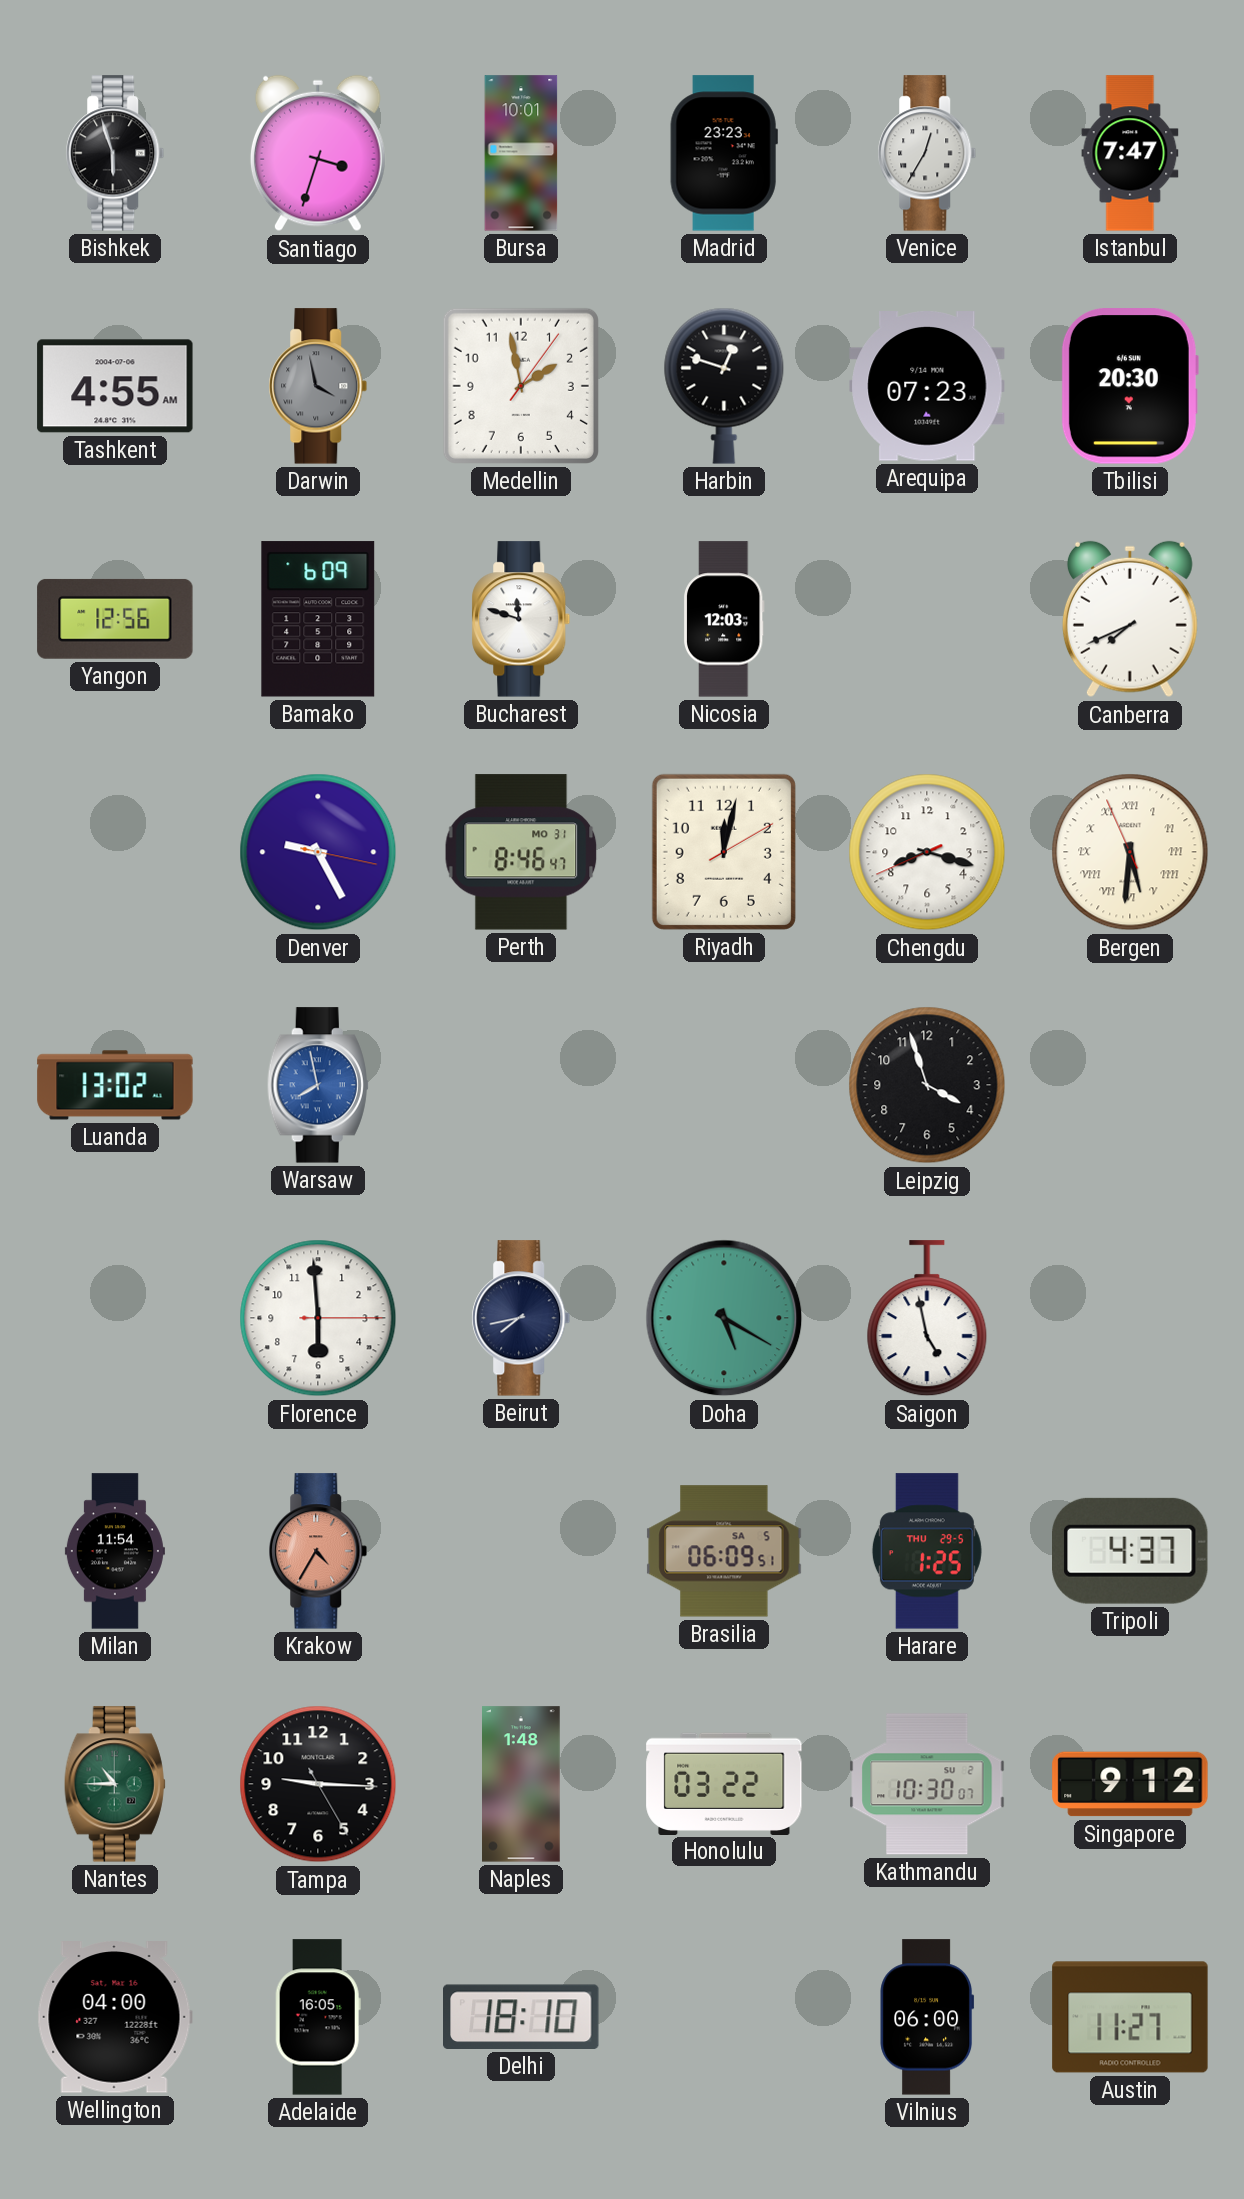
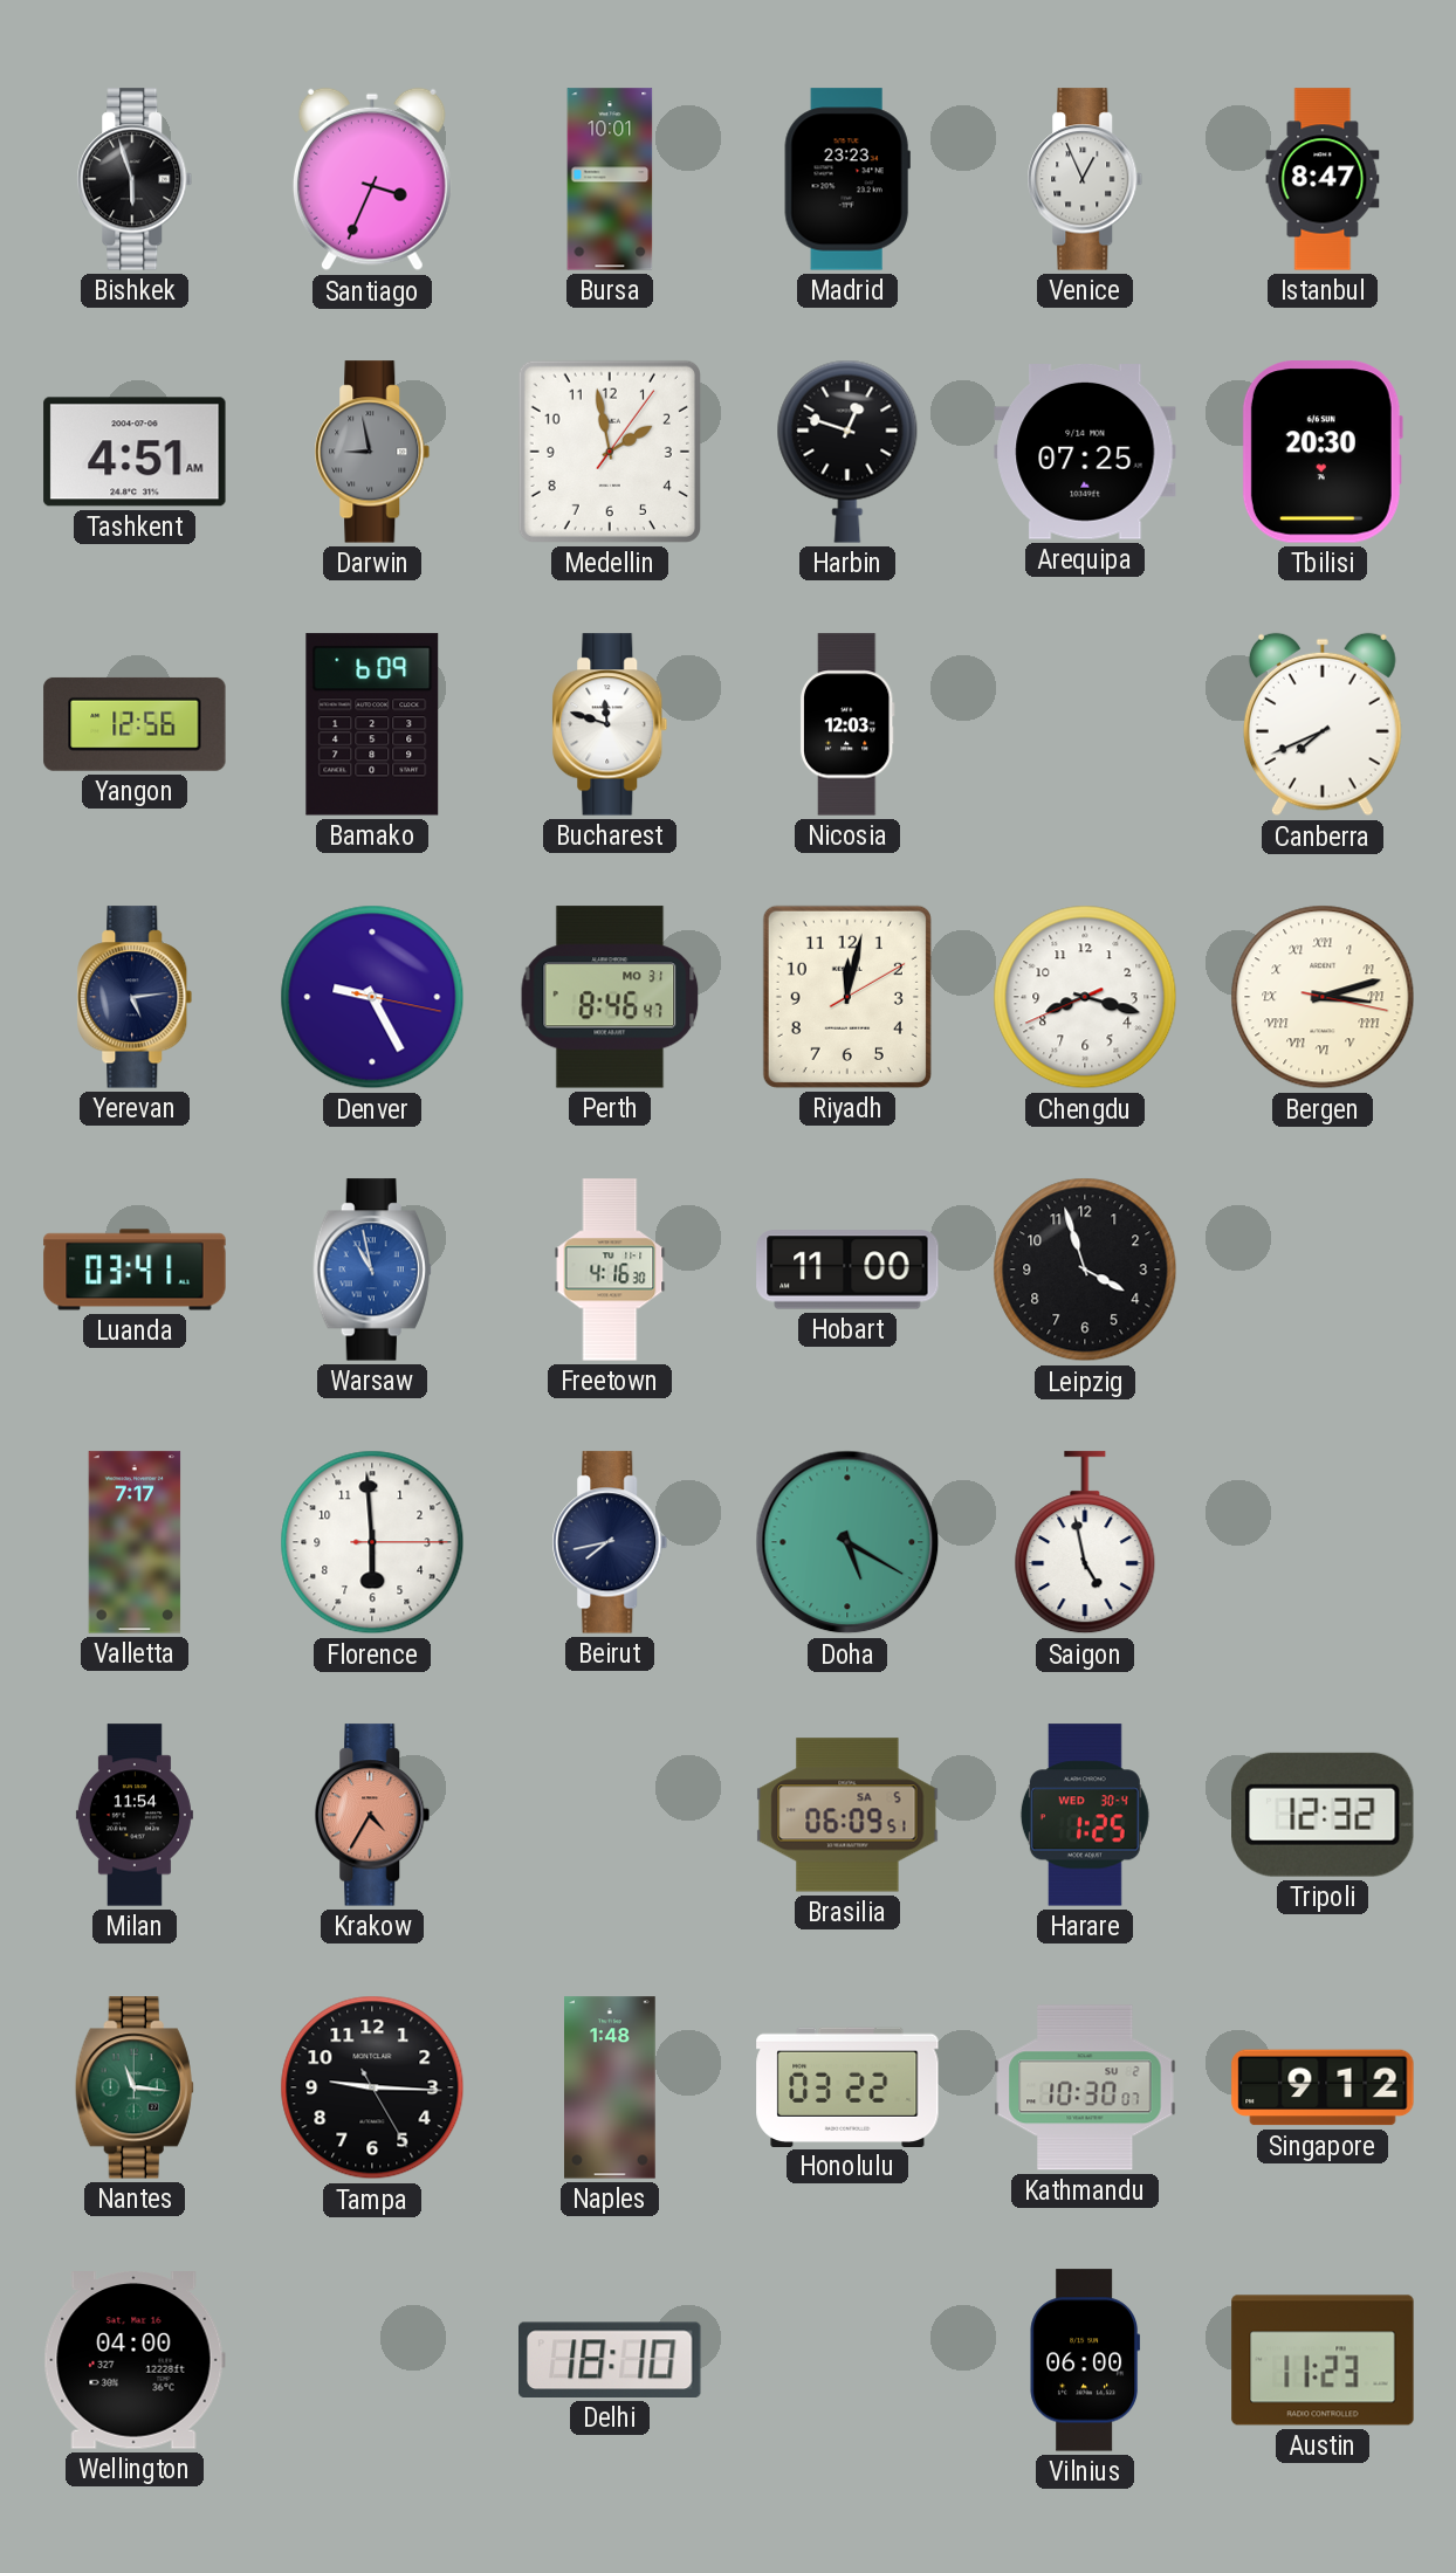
Santiago: 3:33 -> 3:34
Venice: 12:35 -> 12:56
Istanbul: 7:47 -> 8:47
Tashkent: 4:55 -> 4:51
Darwin: 3:58 -> 8:58
Arequipa: 07:23 -> 07:25
Yerevan: none -> 5:14
Bergen: 5:30 -> 3:12
Luanda: 13:02 -> 03:41
Warsaw: 7:58 -> 10:58
Freetown: none -> 4:16
Hobart: none -> 11:00
Valletta: none -> 7:17
Harare date: THU 29-5 -> WED 30-4
Tripoli: 4:37 -> 12:32
Nantes: 10:45 -> 11:16
Adelaide: 16:05 -> none
Austin: 11:27 -> 11:23
